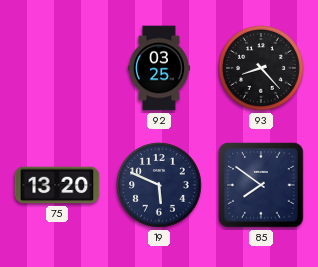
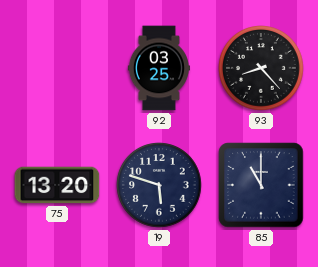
19: 5:49 -> 5:48
85: 7:51 -> 11:00
